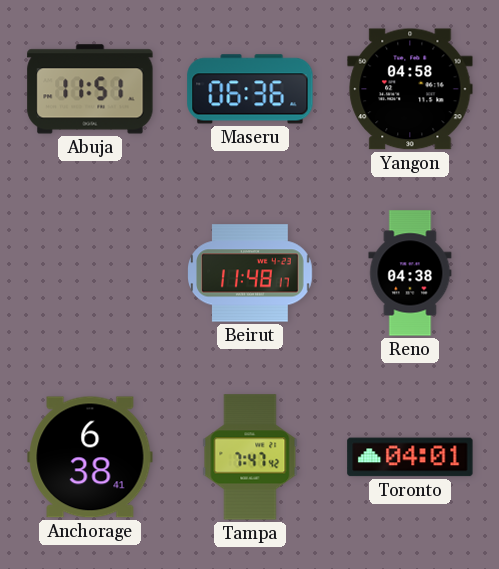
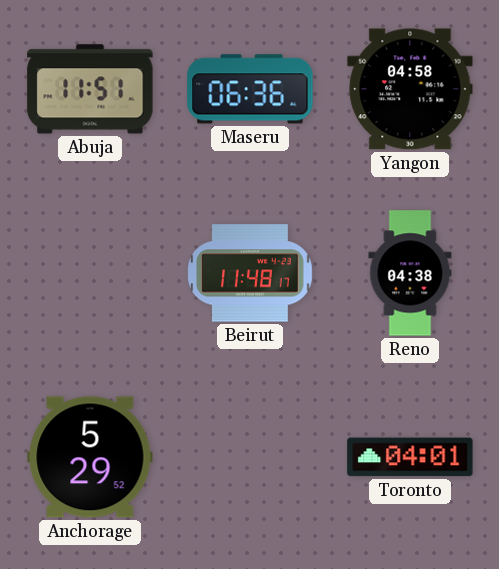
Anchorage: 6:38 -> 5:29
Tampa: 7:47 -> none
